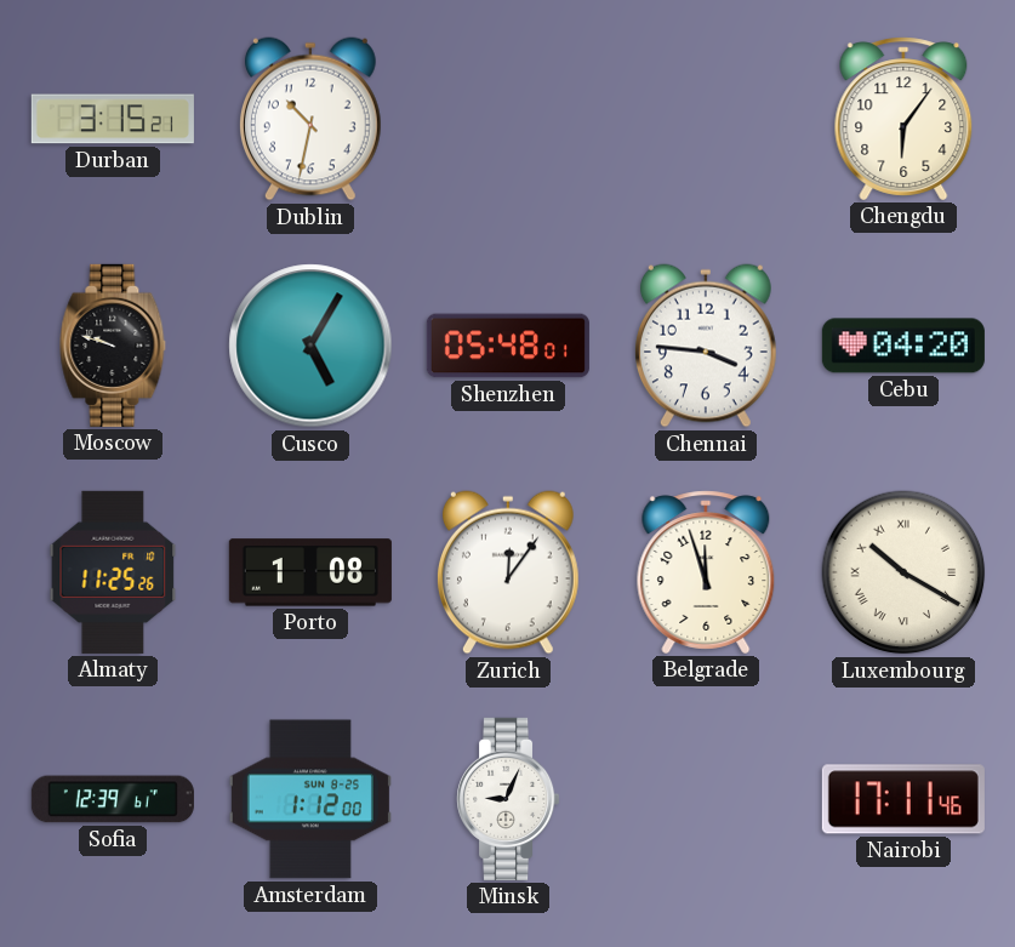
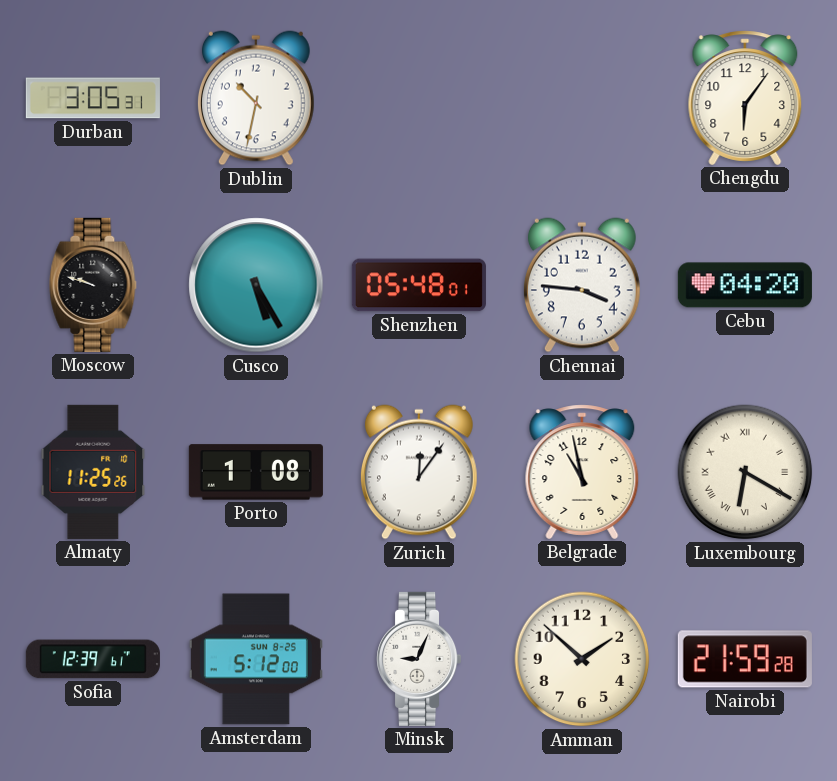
Durban: 3:15 -> 3:05
Cusco: 5:05 -> 5:25
Belgrade: 11:57 -> 10:58
Luxembourg: 10:20 -> 6:20
Amsterdam: 1:12 -> 5:12
Amman: none -> 1:52
Nairobi: 17:11 -> 21:59
